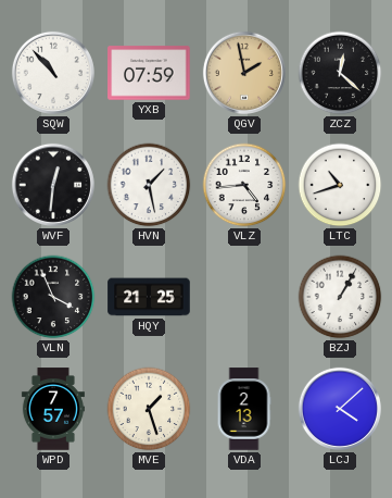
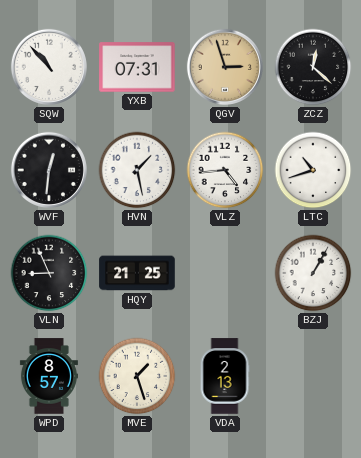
YXB: 07:59 -> 07:31
QGV: 1:58 -> 2:57
VLN: 3:56 -> 8:56
WPD: 7:57 -> 8:57
LCJ: 4:08 -> none
